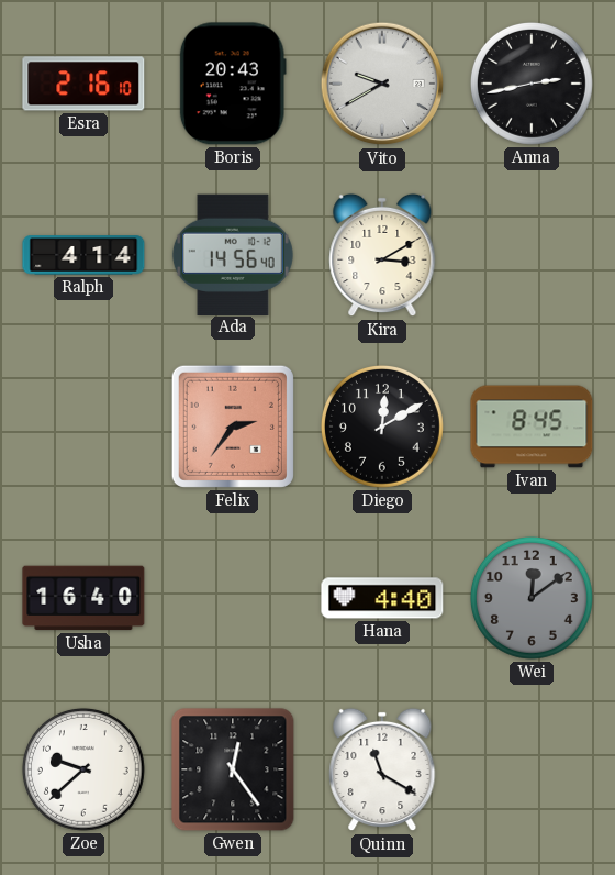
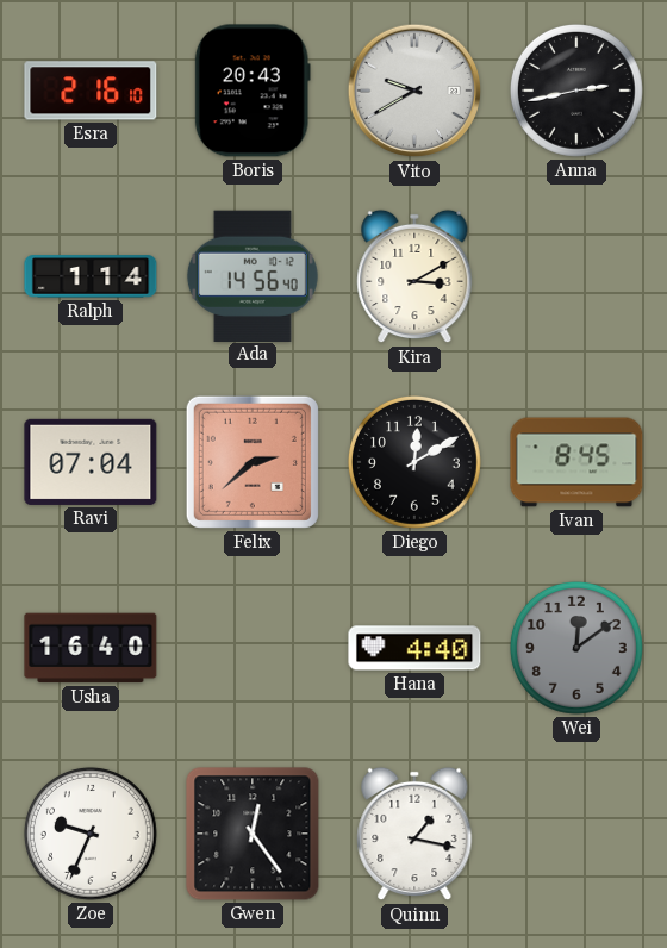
Ralph: 4:14 -> 1:14
Ravi: none -> 07:04
Felix: 2:36 -> 2:38
Zoe: 9:38 -> 9:34
Quinn: 11:20 -> 1:17
